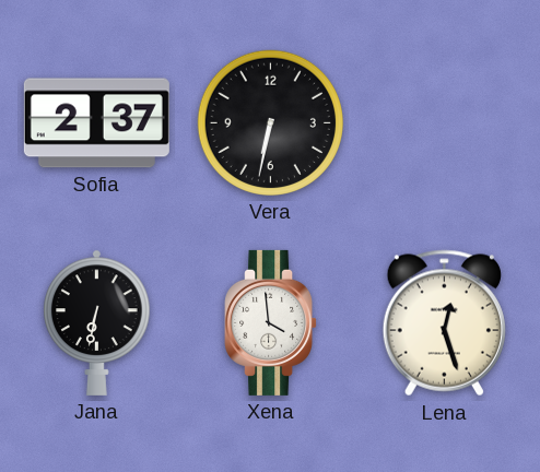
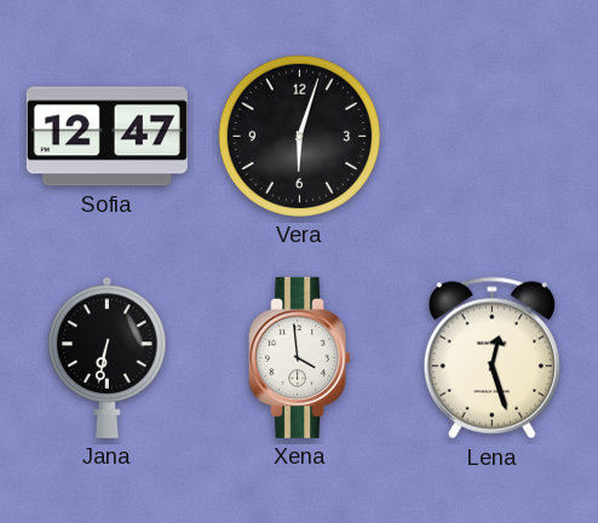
Sofia: 2:37 -> 12:47
Vera: 6:32 -> 6:03
